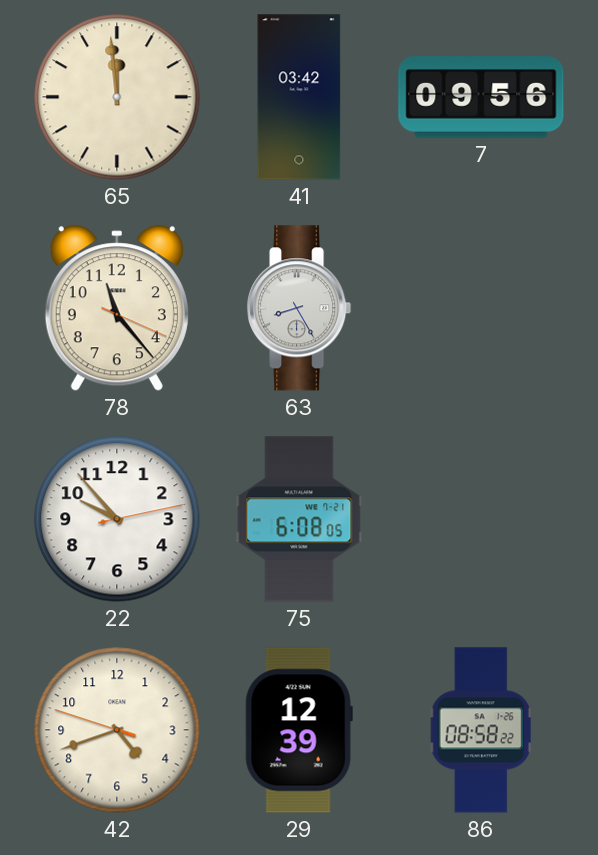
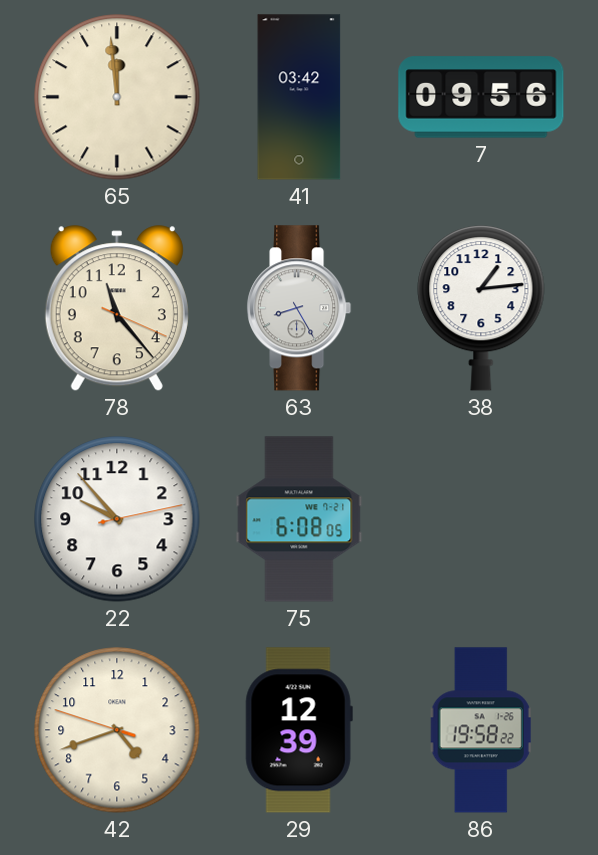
38: none -> 1:14
86: 08:58 -> 19:58
